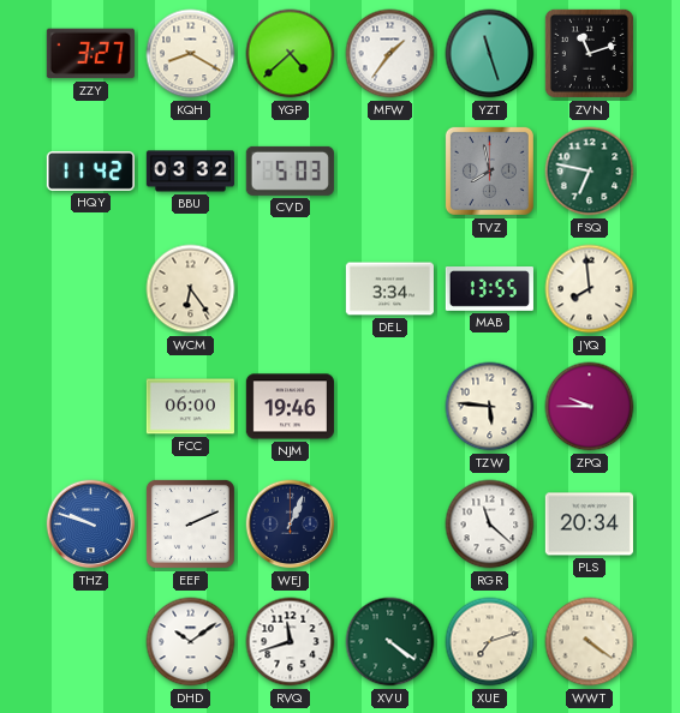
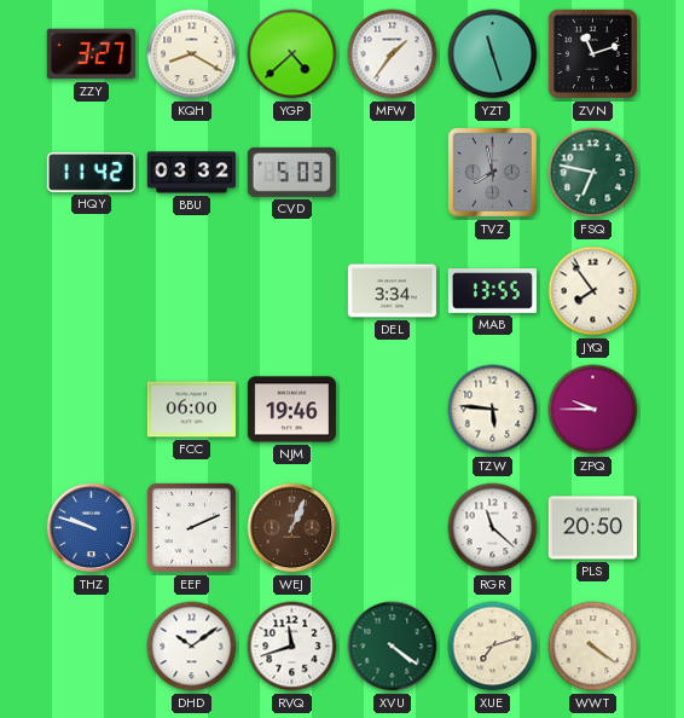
WCM: 6:24 -> none
JYQ: 7:59 -> 7:54
WEJ dial: navy -> brown
PLS: 20:34 -> 20:50
